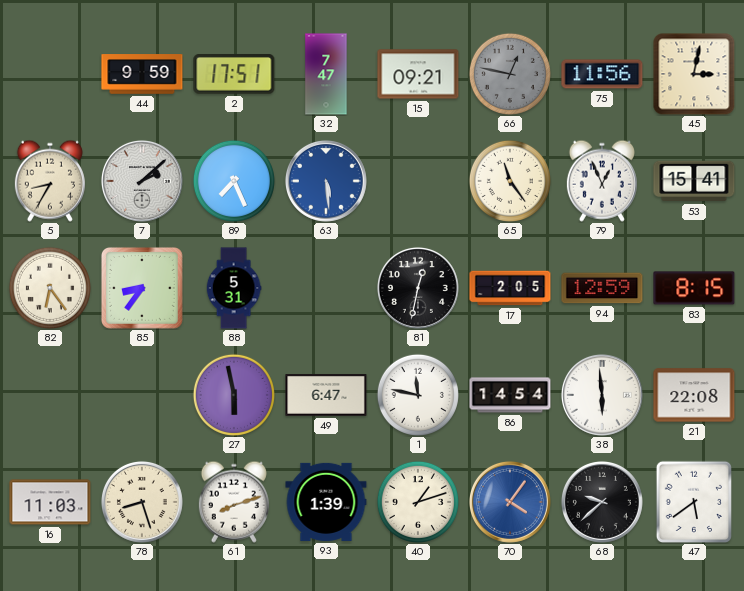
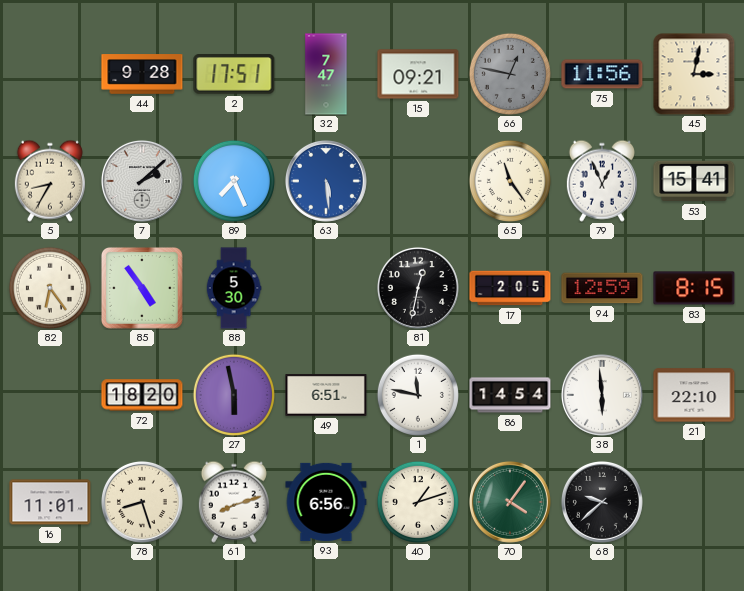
44: 9:59 -> 9:28
85: 8:36 -> 4:54
88: 5:31 -> 5:30
72: none -> 18:20
49: 6:47 -> 6:51
21: 22:08 -> 22:10
16: 11:03 -> 11:01
93: 1:39 -> 6:56
70 dial: blue -> green
47: 5:39 -> none
